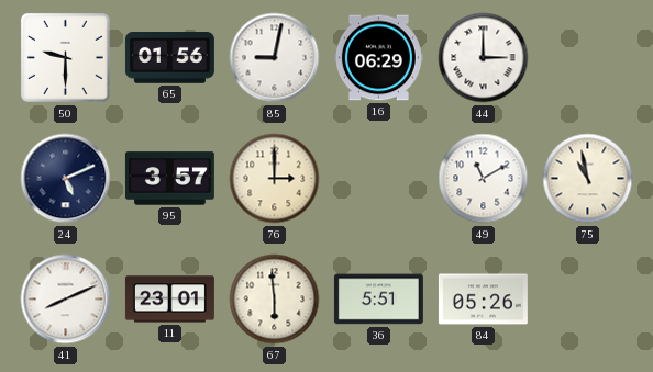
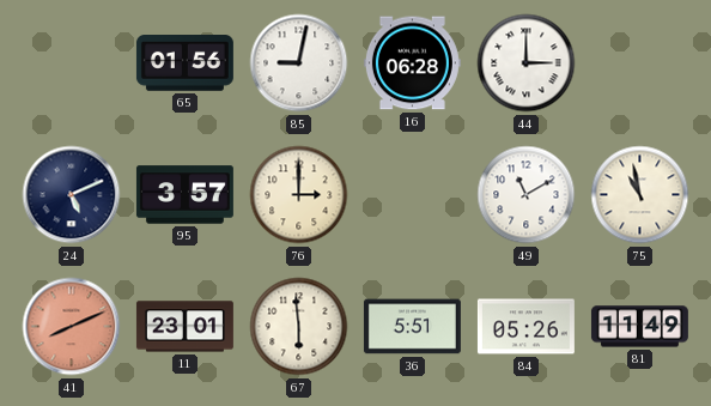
50: 9:30 -> none
16: 06:29 -> 06:28
41 dial: white -> salmon
81: none -> 11:49
